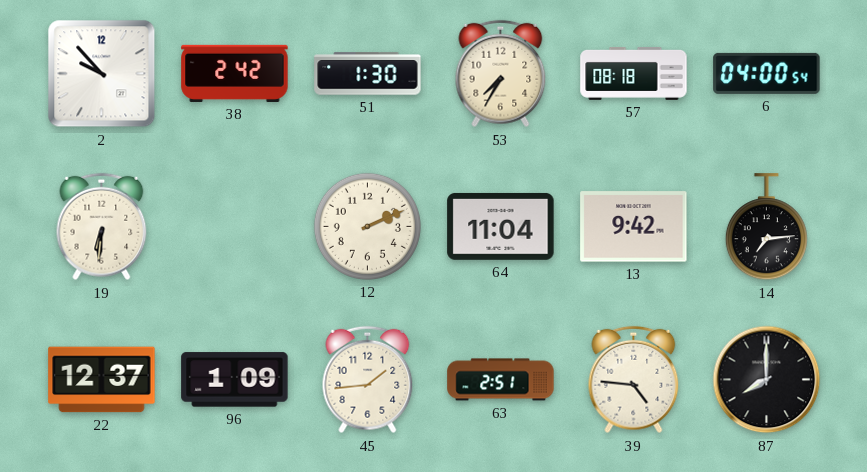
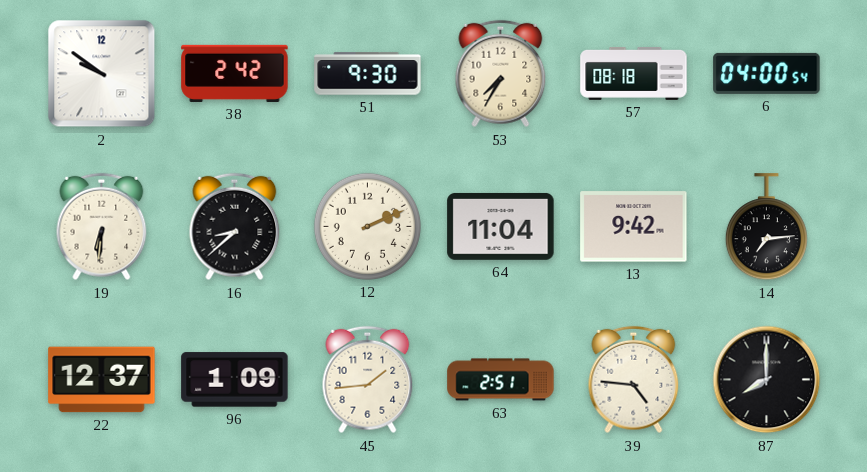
2: 9:53 -> 9:51
51: 1:30 -> 9:30
16: none -> 8:38
